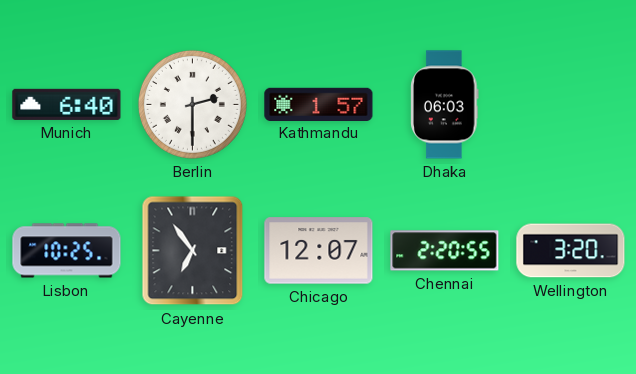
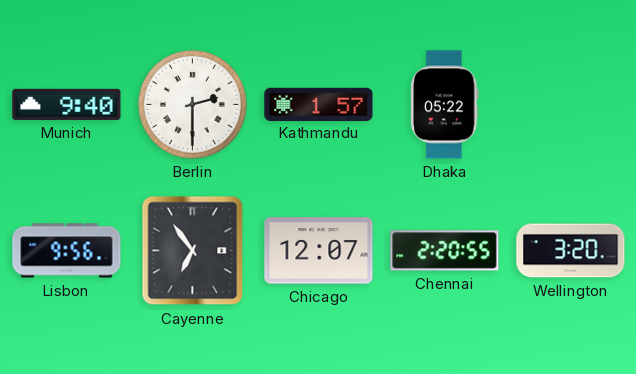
Munich: 6:40 -> 9:40
Dhaka: 06:03 -> 05:22
Lisbon: 10:25 -> 9:56
